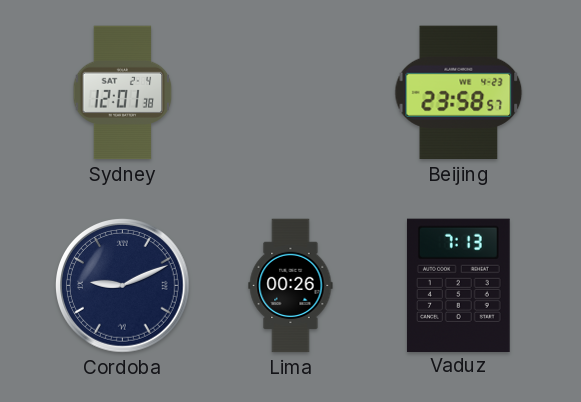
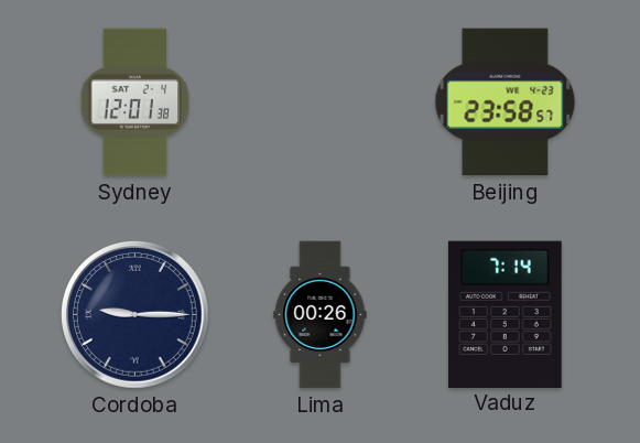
Cordoba: 9:11 -> 9:15
Vaduz: 7:13 -> 7:14
